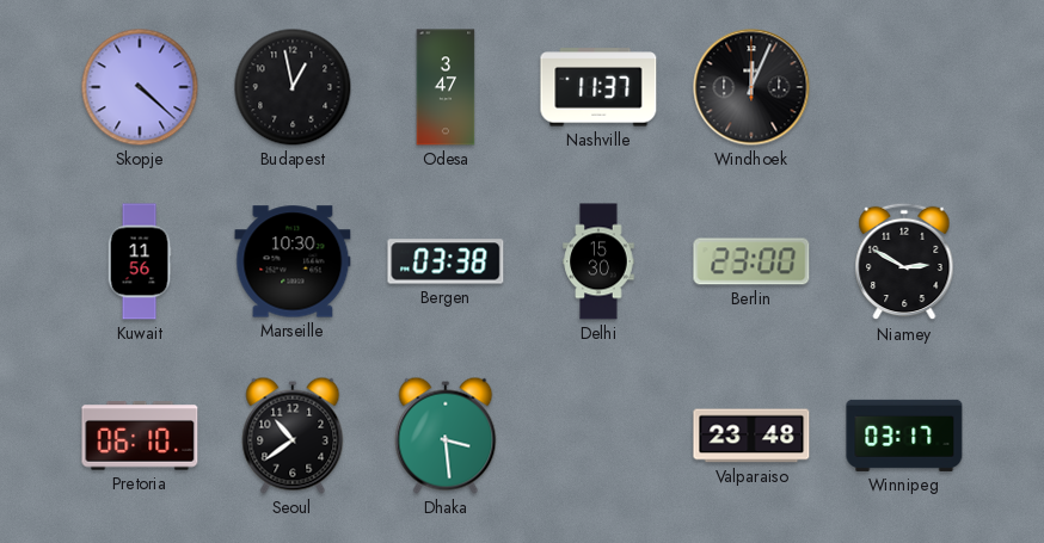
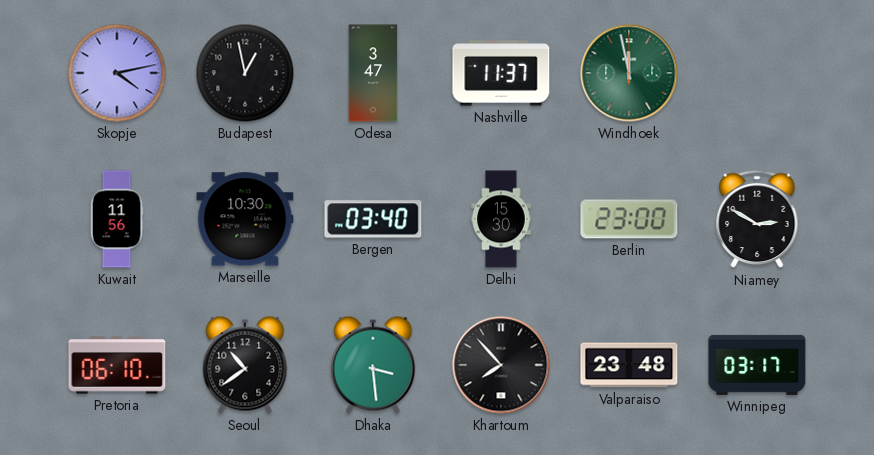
Skopje: 4:22 -> 4:13
Windhoek: 12:04 -> 11:58
Windhoek dial: black -> green
Bergen: 03:38 -> 03:40
Khartoum: none -> 7:53
